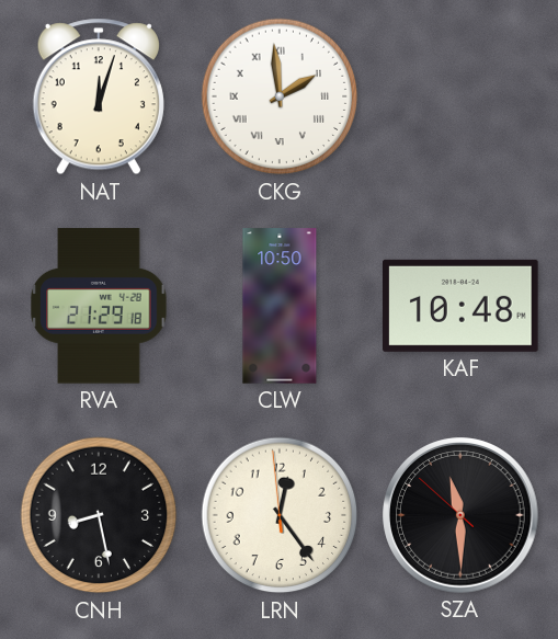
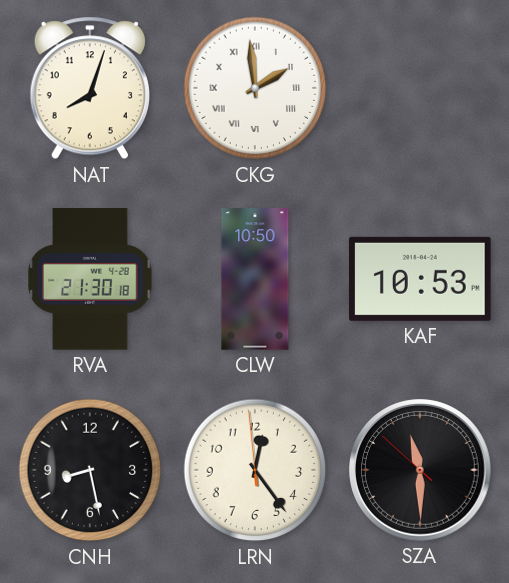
NAT: 12:03 -> 8:03
RVA: 21:29 -> 21:30
KAF: 10:48 -> 10:53
